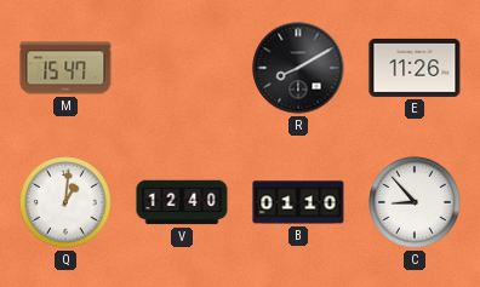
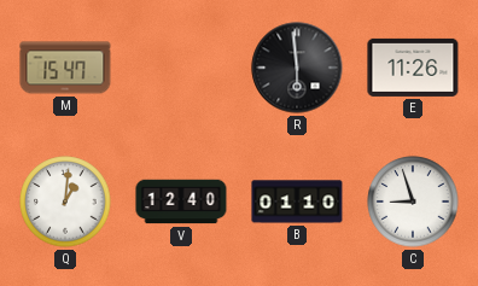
R: 8:10 -> 5:59
C: 8:53 -> 8:57
